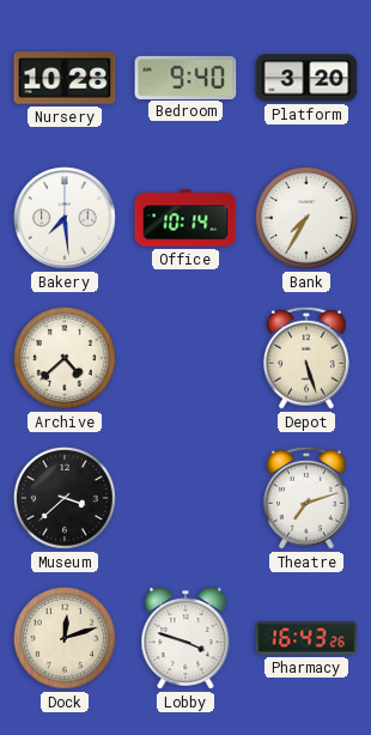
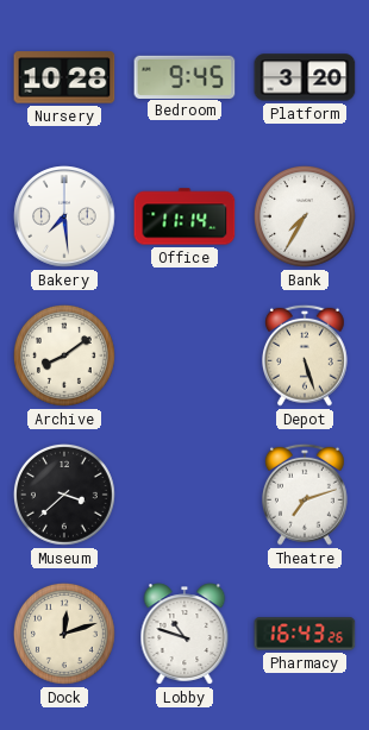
Bedroom: 9:40 -> 9:45
Office: 10:14 -> 11:14
Archive: 4:38 -> 8:09
Lobby: 3:48 -> 10:48
